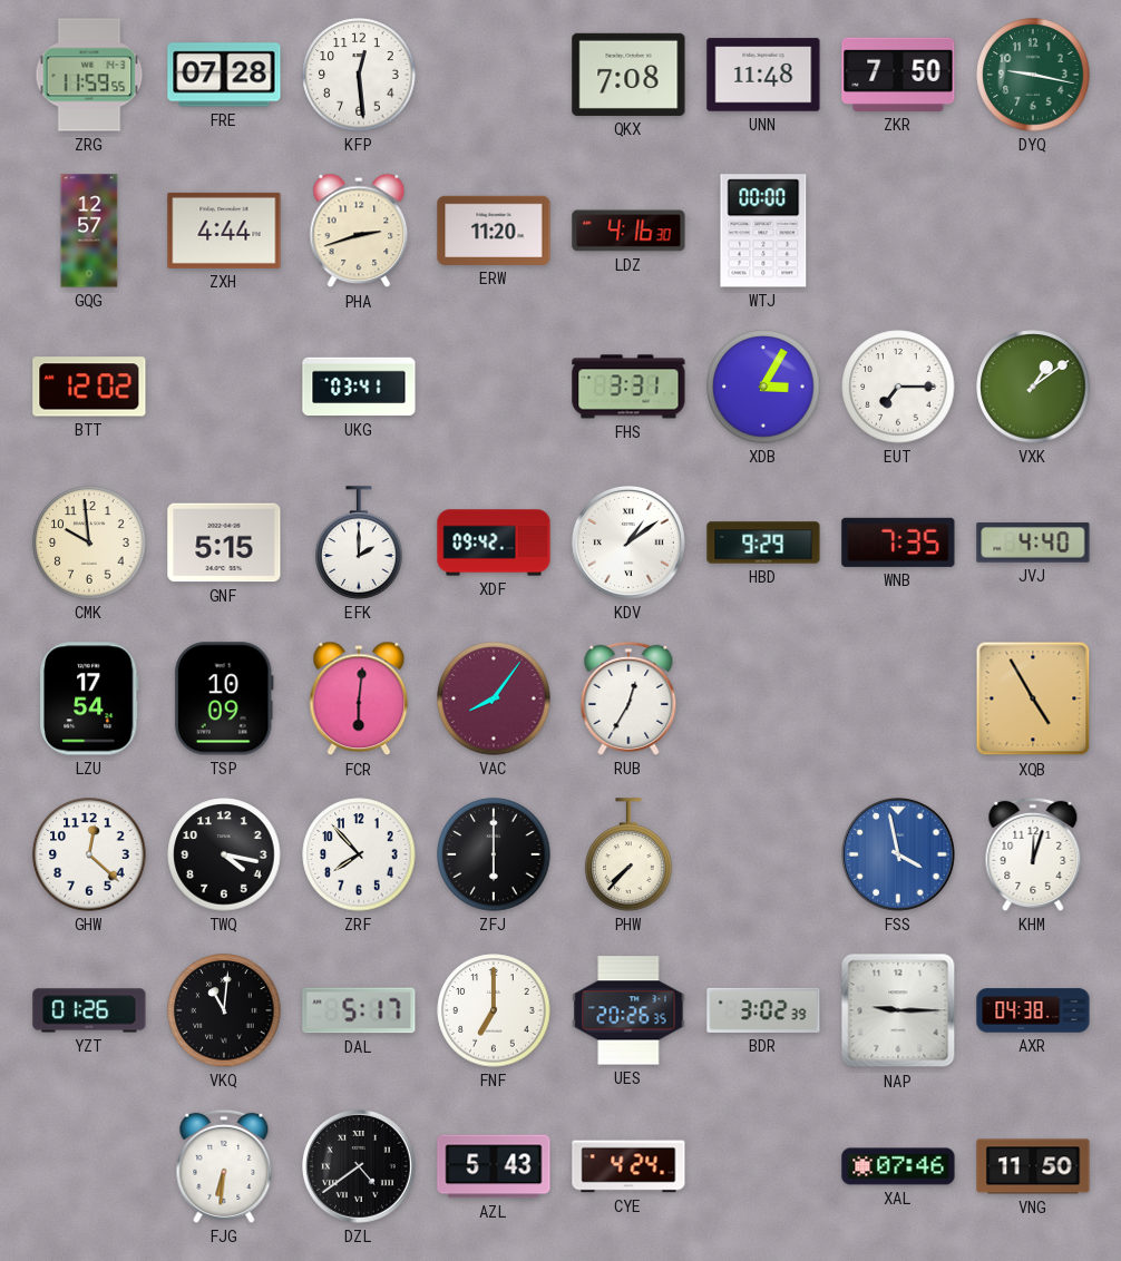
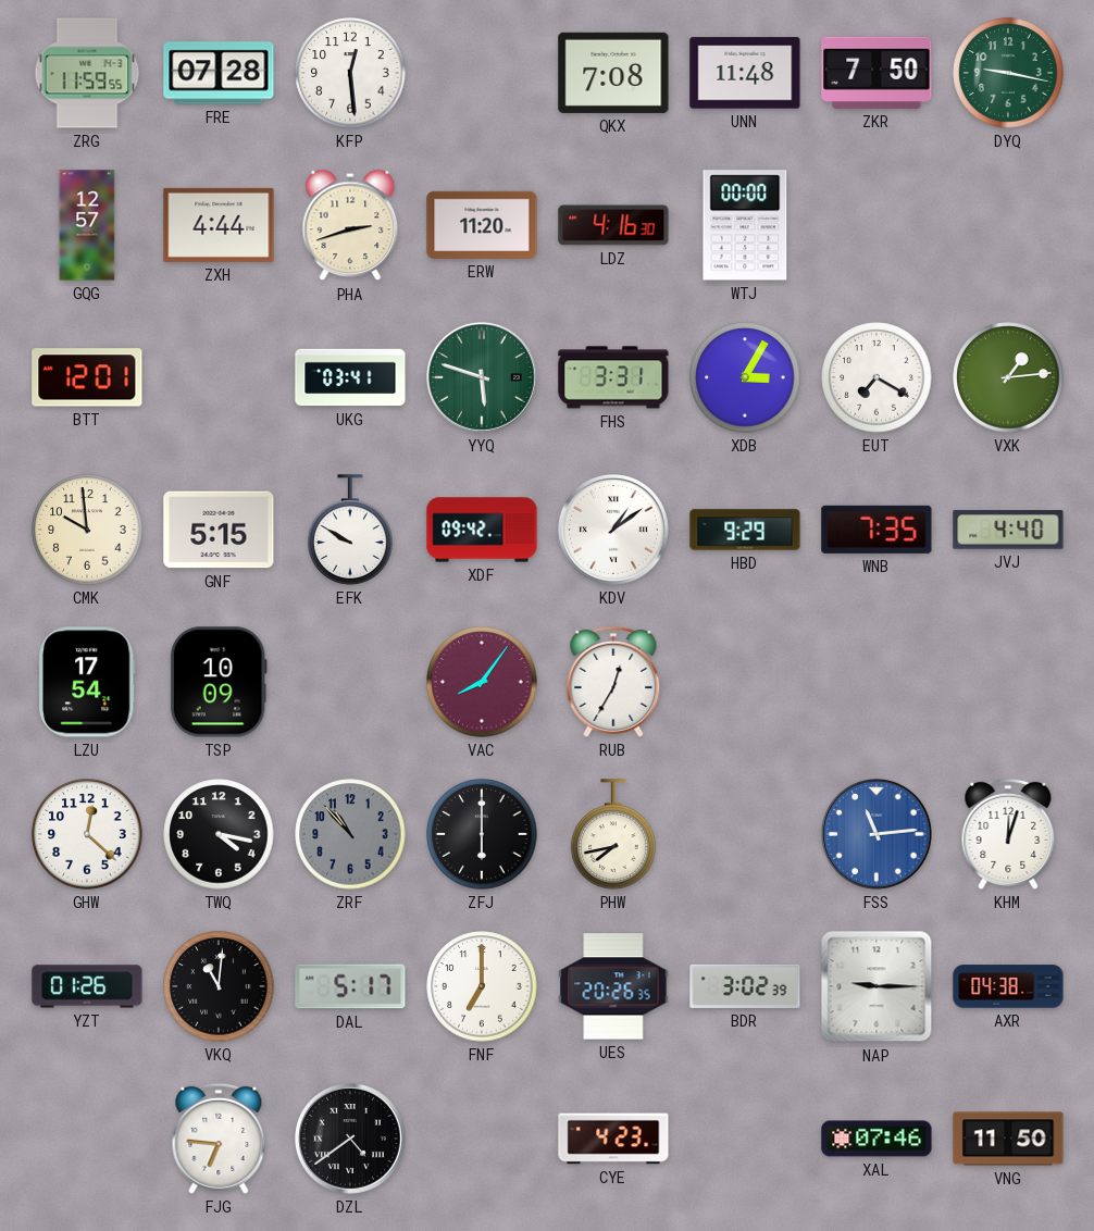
BTT: 12:02 -> 12:01
YYQ: none -> 5:48
EUT: 7:15 -> 7:20
VXK: 1:09 -> 1:14
EFK: 2:00 -> 9:50
FCR: 6:01 -> none
XQB: 4:55 -> none
ZRF: 7:53 -> 10:53
ZRF dial: white -> grey
PHW: 7:37 -> 7:43
FSS: 3:58 -> 11:14
FJG: 6:31 -> 6:46
AZL: 5:43 -> none
CYE: 4:24 -> 4:23
